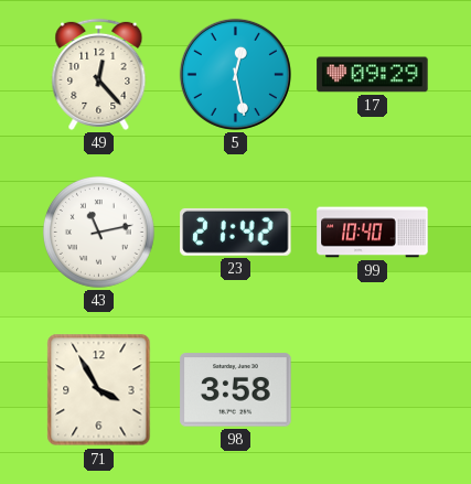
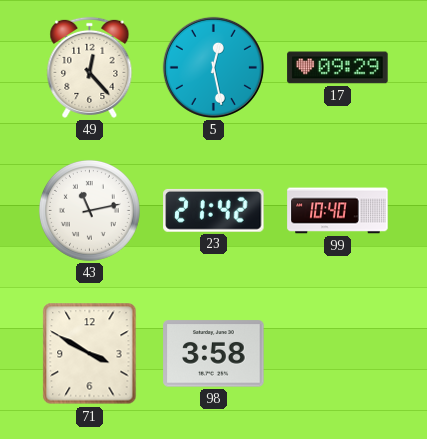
71: 3:55 -> 3:50
